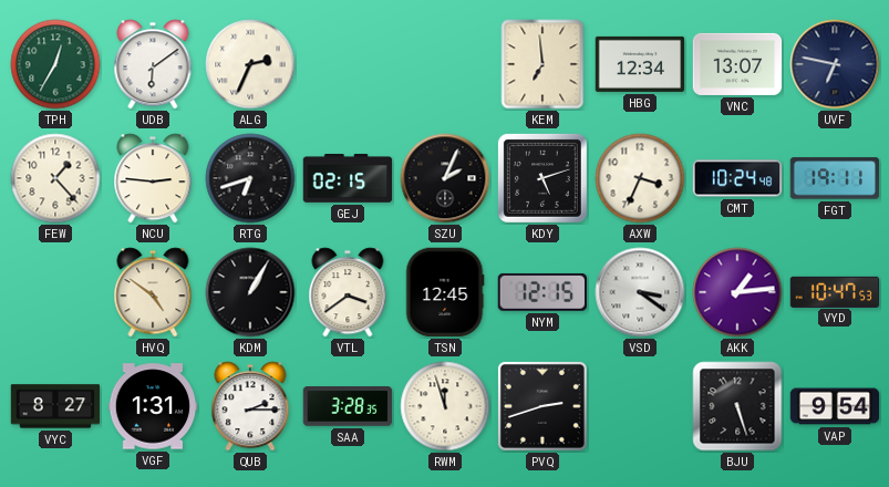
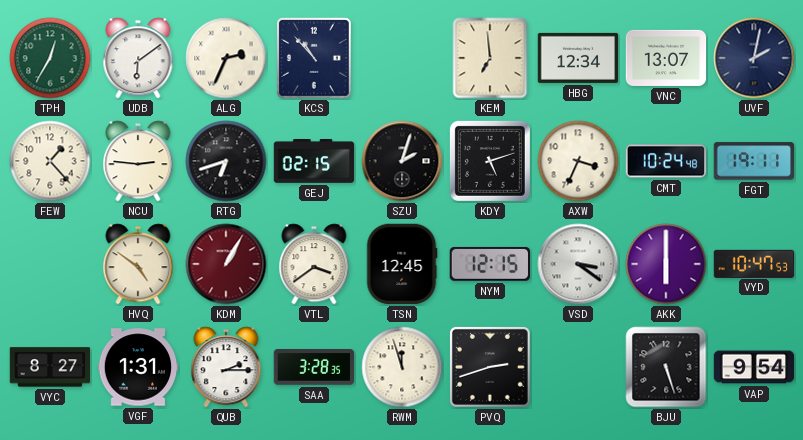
KCS: none -> 10:53
UVF: 6:47 -> 2:02
SZU: 2:04 -> 2:03
KDM dial: black -> burgundy
AKK: 1:14 -> 6:00
